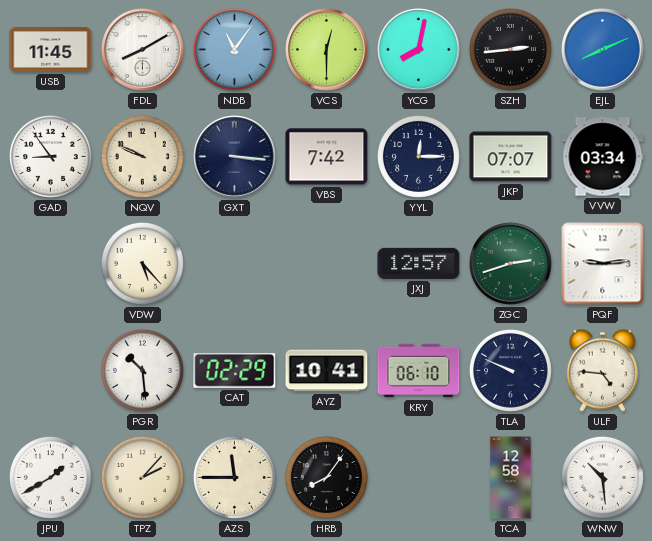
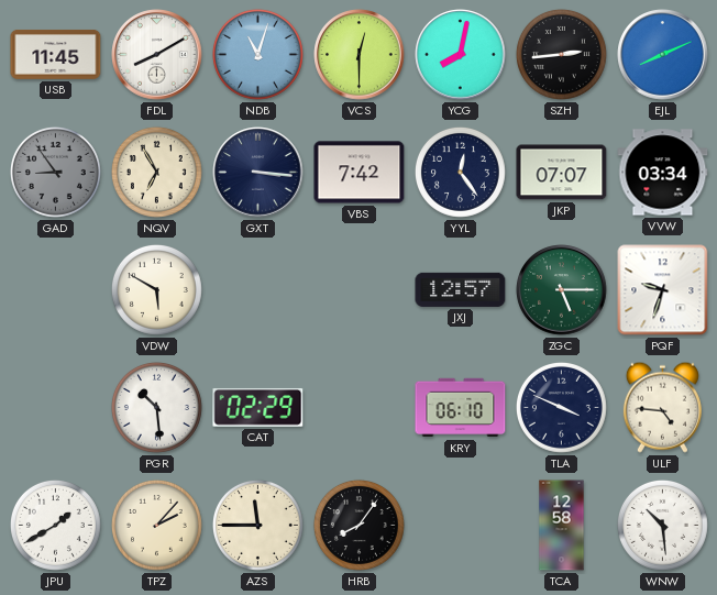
NDB: 11:06 -> 11:03
GAD dial: white -> grey
NQV: 9:49 -> 6:55
YYL: 12:15 -> 12:24
VDW: 5:23 -> 5:50
ZGC: 2:42 -> 5:15
PQF: 9:14 -> 9:33
AYZ: 10:41 -> none
TLA: 9:49 -> 3:49
